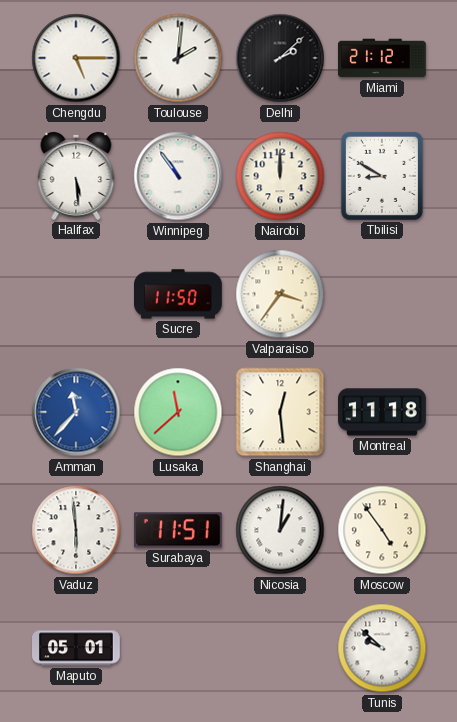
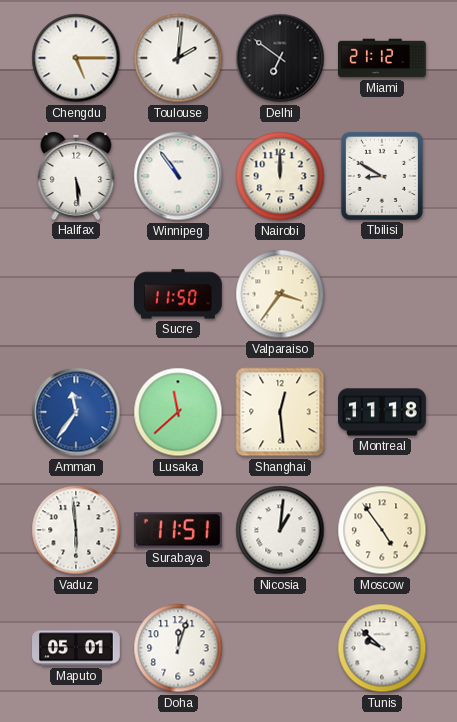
Delhi: 2:08 -> 6:51
Amman: 11:37 -> 11:36
Doha: none -> 12:03
